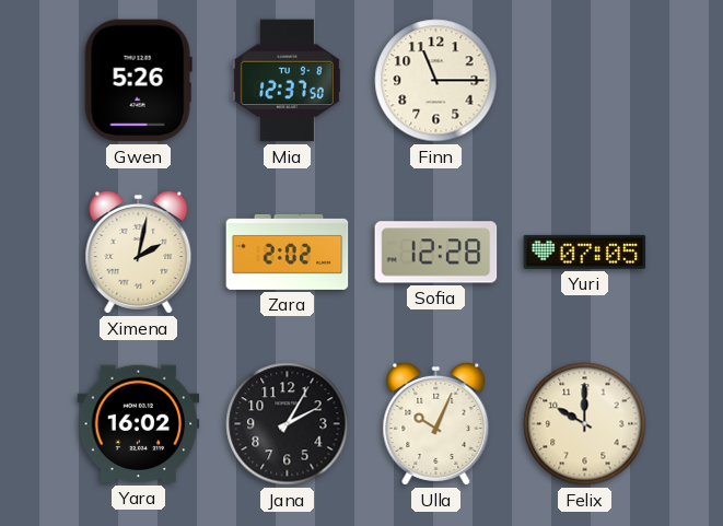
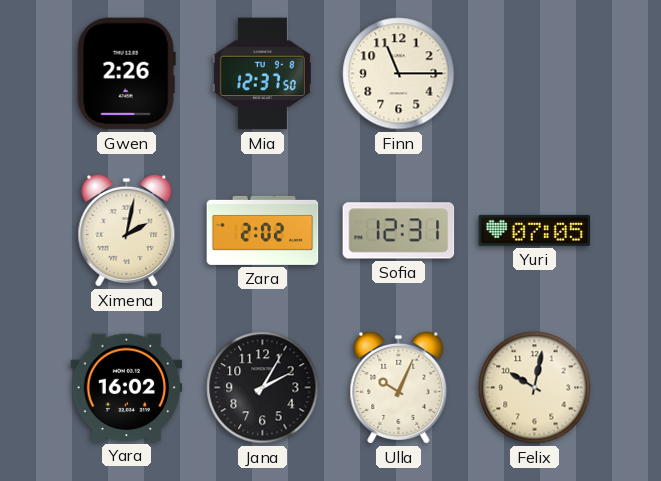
Gwen: 5:26 -> 2:26
Sofia: 12:28 -> 12:31
Felix: 10:00 -> 10:02
